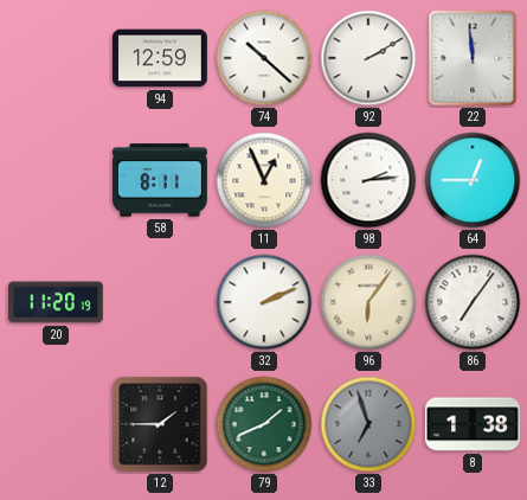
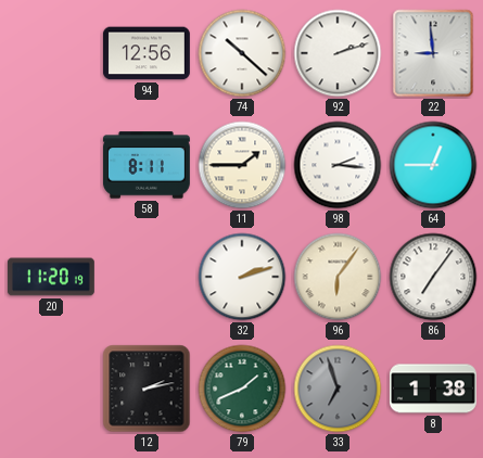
94: 12:59 -> 12:56
92: 2:10 -> 2:12
22: 11:59 -> 8:59
11: 12:56 -> 1:45
98: 2:14 -> 2:16
32: 2:11 -> 2:12
12: 1:45 -> 2:13
